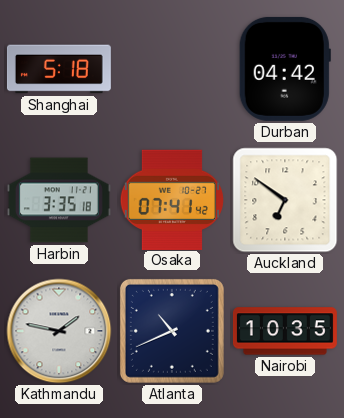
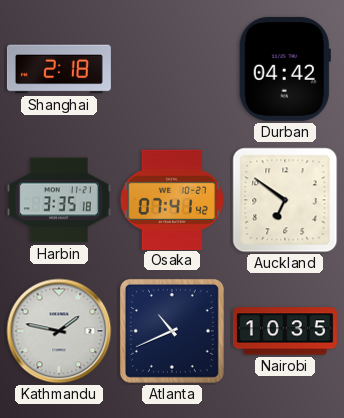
Shanghai: 5:18 -> 2:18
